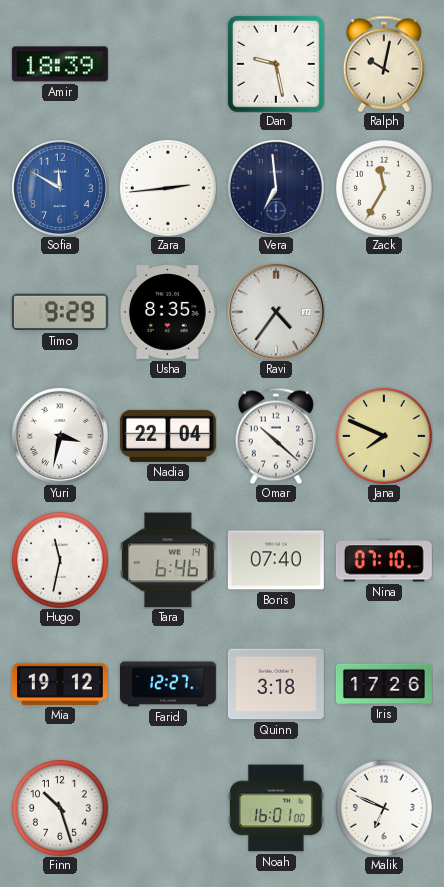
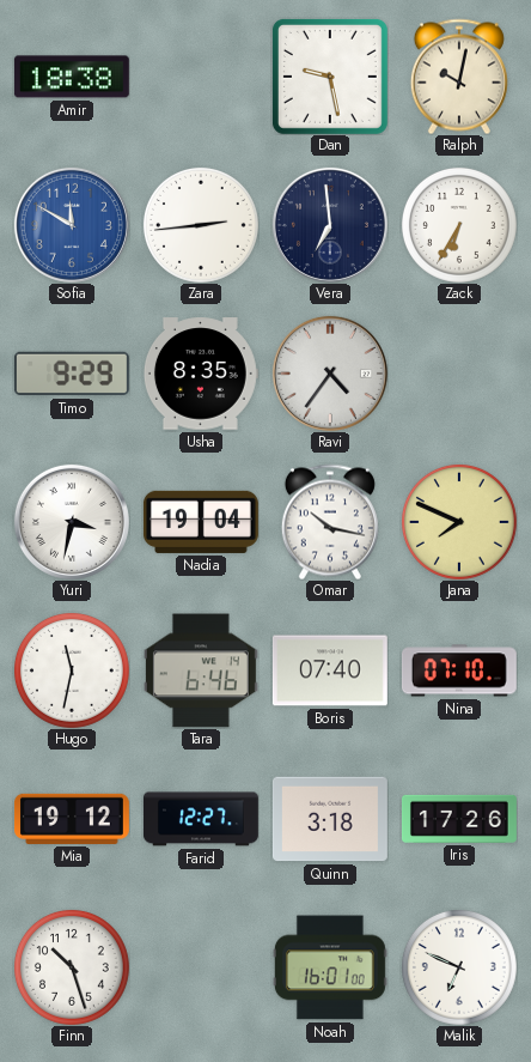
Amir: 18:39 -> 18:38
Zack: 11:35 -> 6:35
Nadia: 22:04 -> 19:04
Omar: 10:22 -> 10:17
